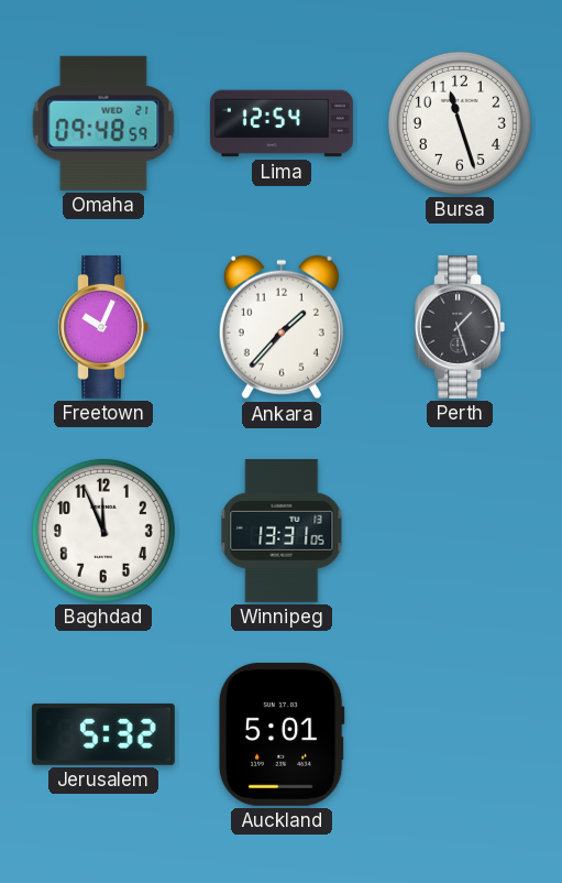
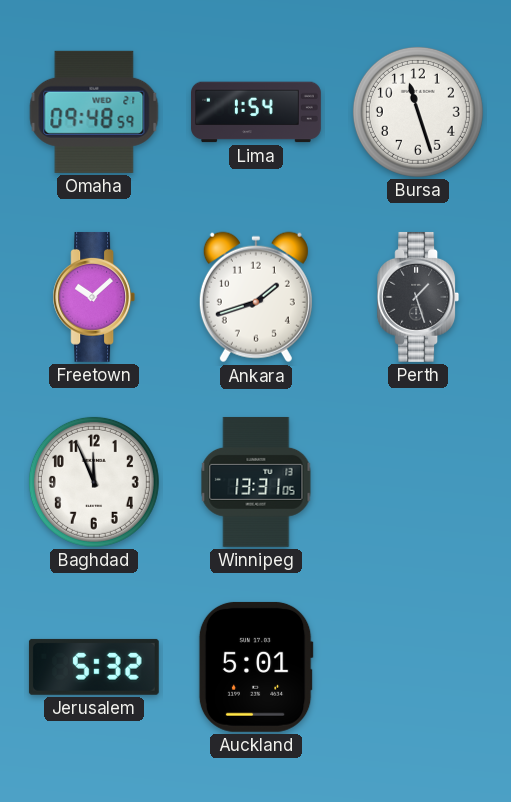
Lima: 12:54 -> 1:54
Freetown: 10:04 -> 10:08
Ankara: 1:37 -> 1:42
